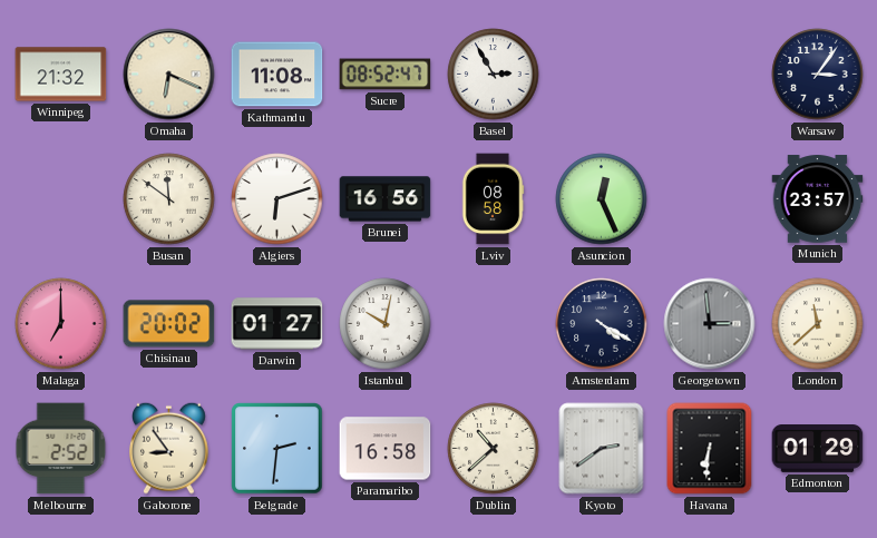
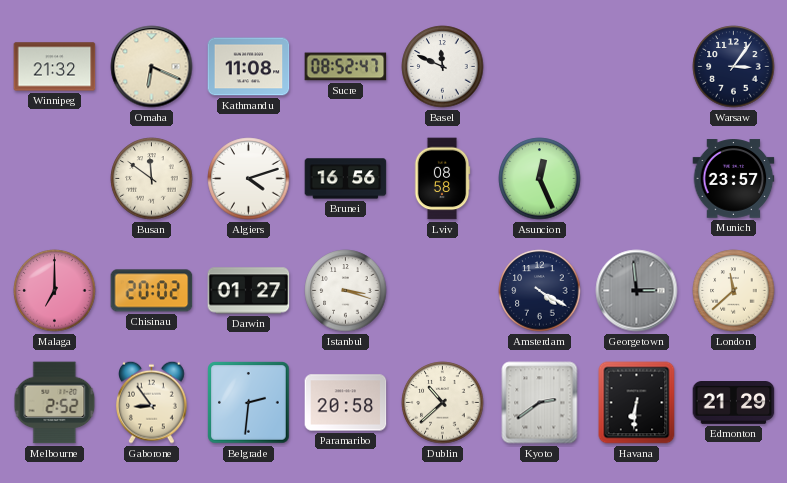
Basel: 2:55 -> 11:49
Algiers: 6:12 -> 4:12
Istanbul: 10:02 -> 3:18
Paramaribo: 16:58 -> 20:58
Edmonton: 01:29 -> 21:29
